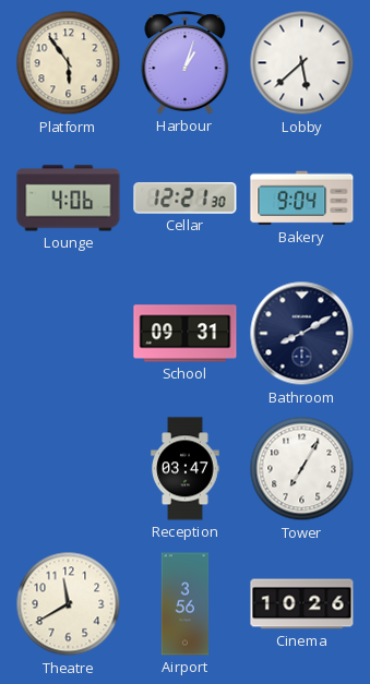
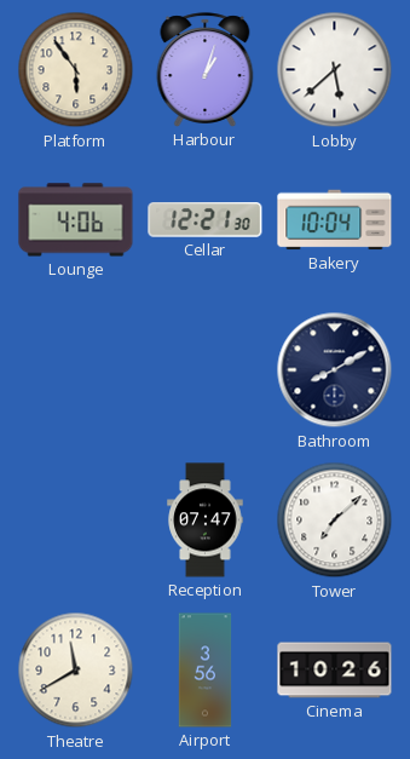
Bakery: 9:04 -> 10:04
School: 09:31 -> none
Reception: 03:47 -> 07:47
Tower: 7:05 -> 7:08
